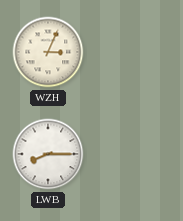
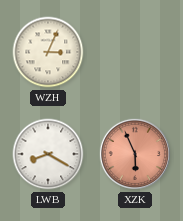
LWB: 8:15 -> 8:20
XZK: none -> 5:56
